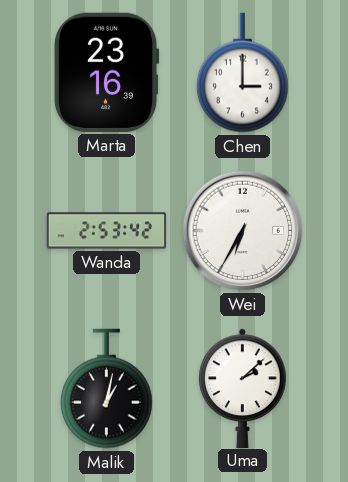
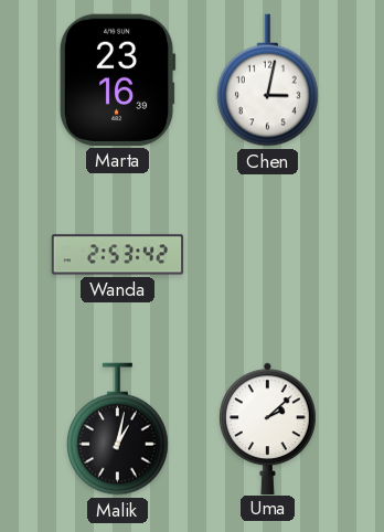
Chen: 3:00 -> 3:02
Wei: 6:35 -> none
